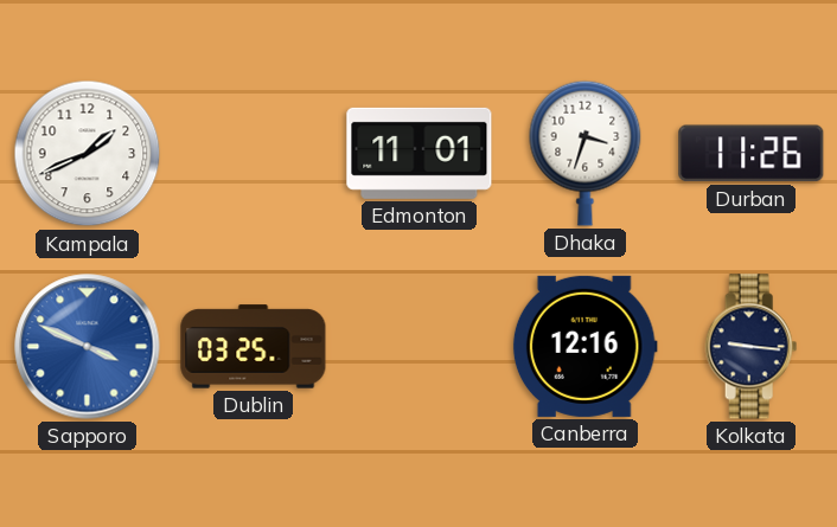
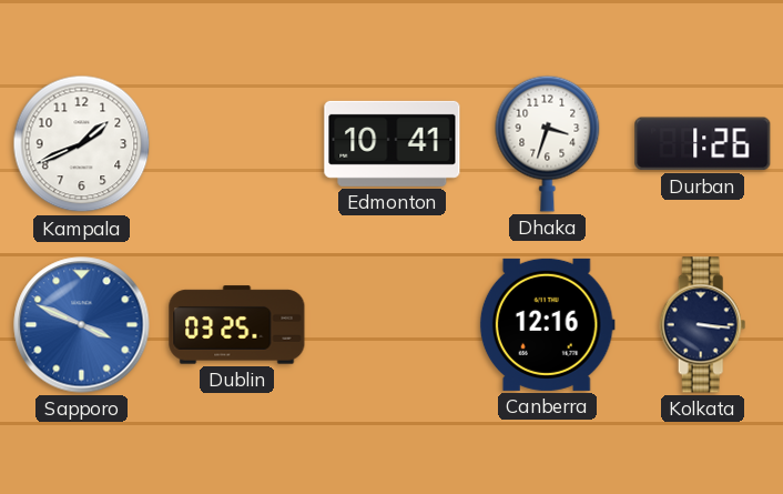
Edmonton: 11:01 -> 10:41
Durban: 11:26 -> 1:26
Kolkata: 9:16 -> 3:16
